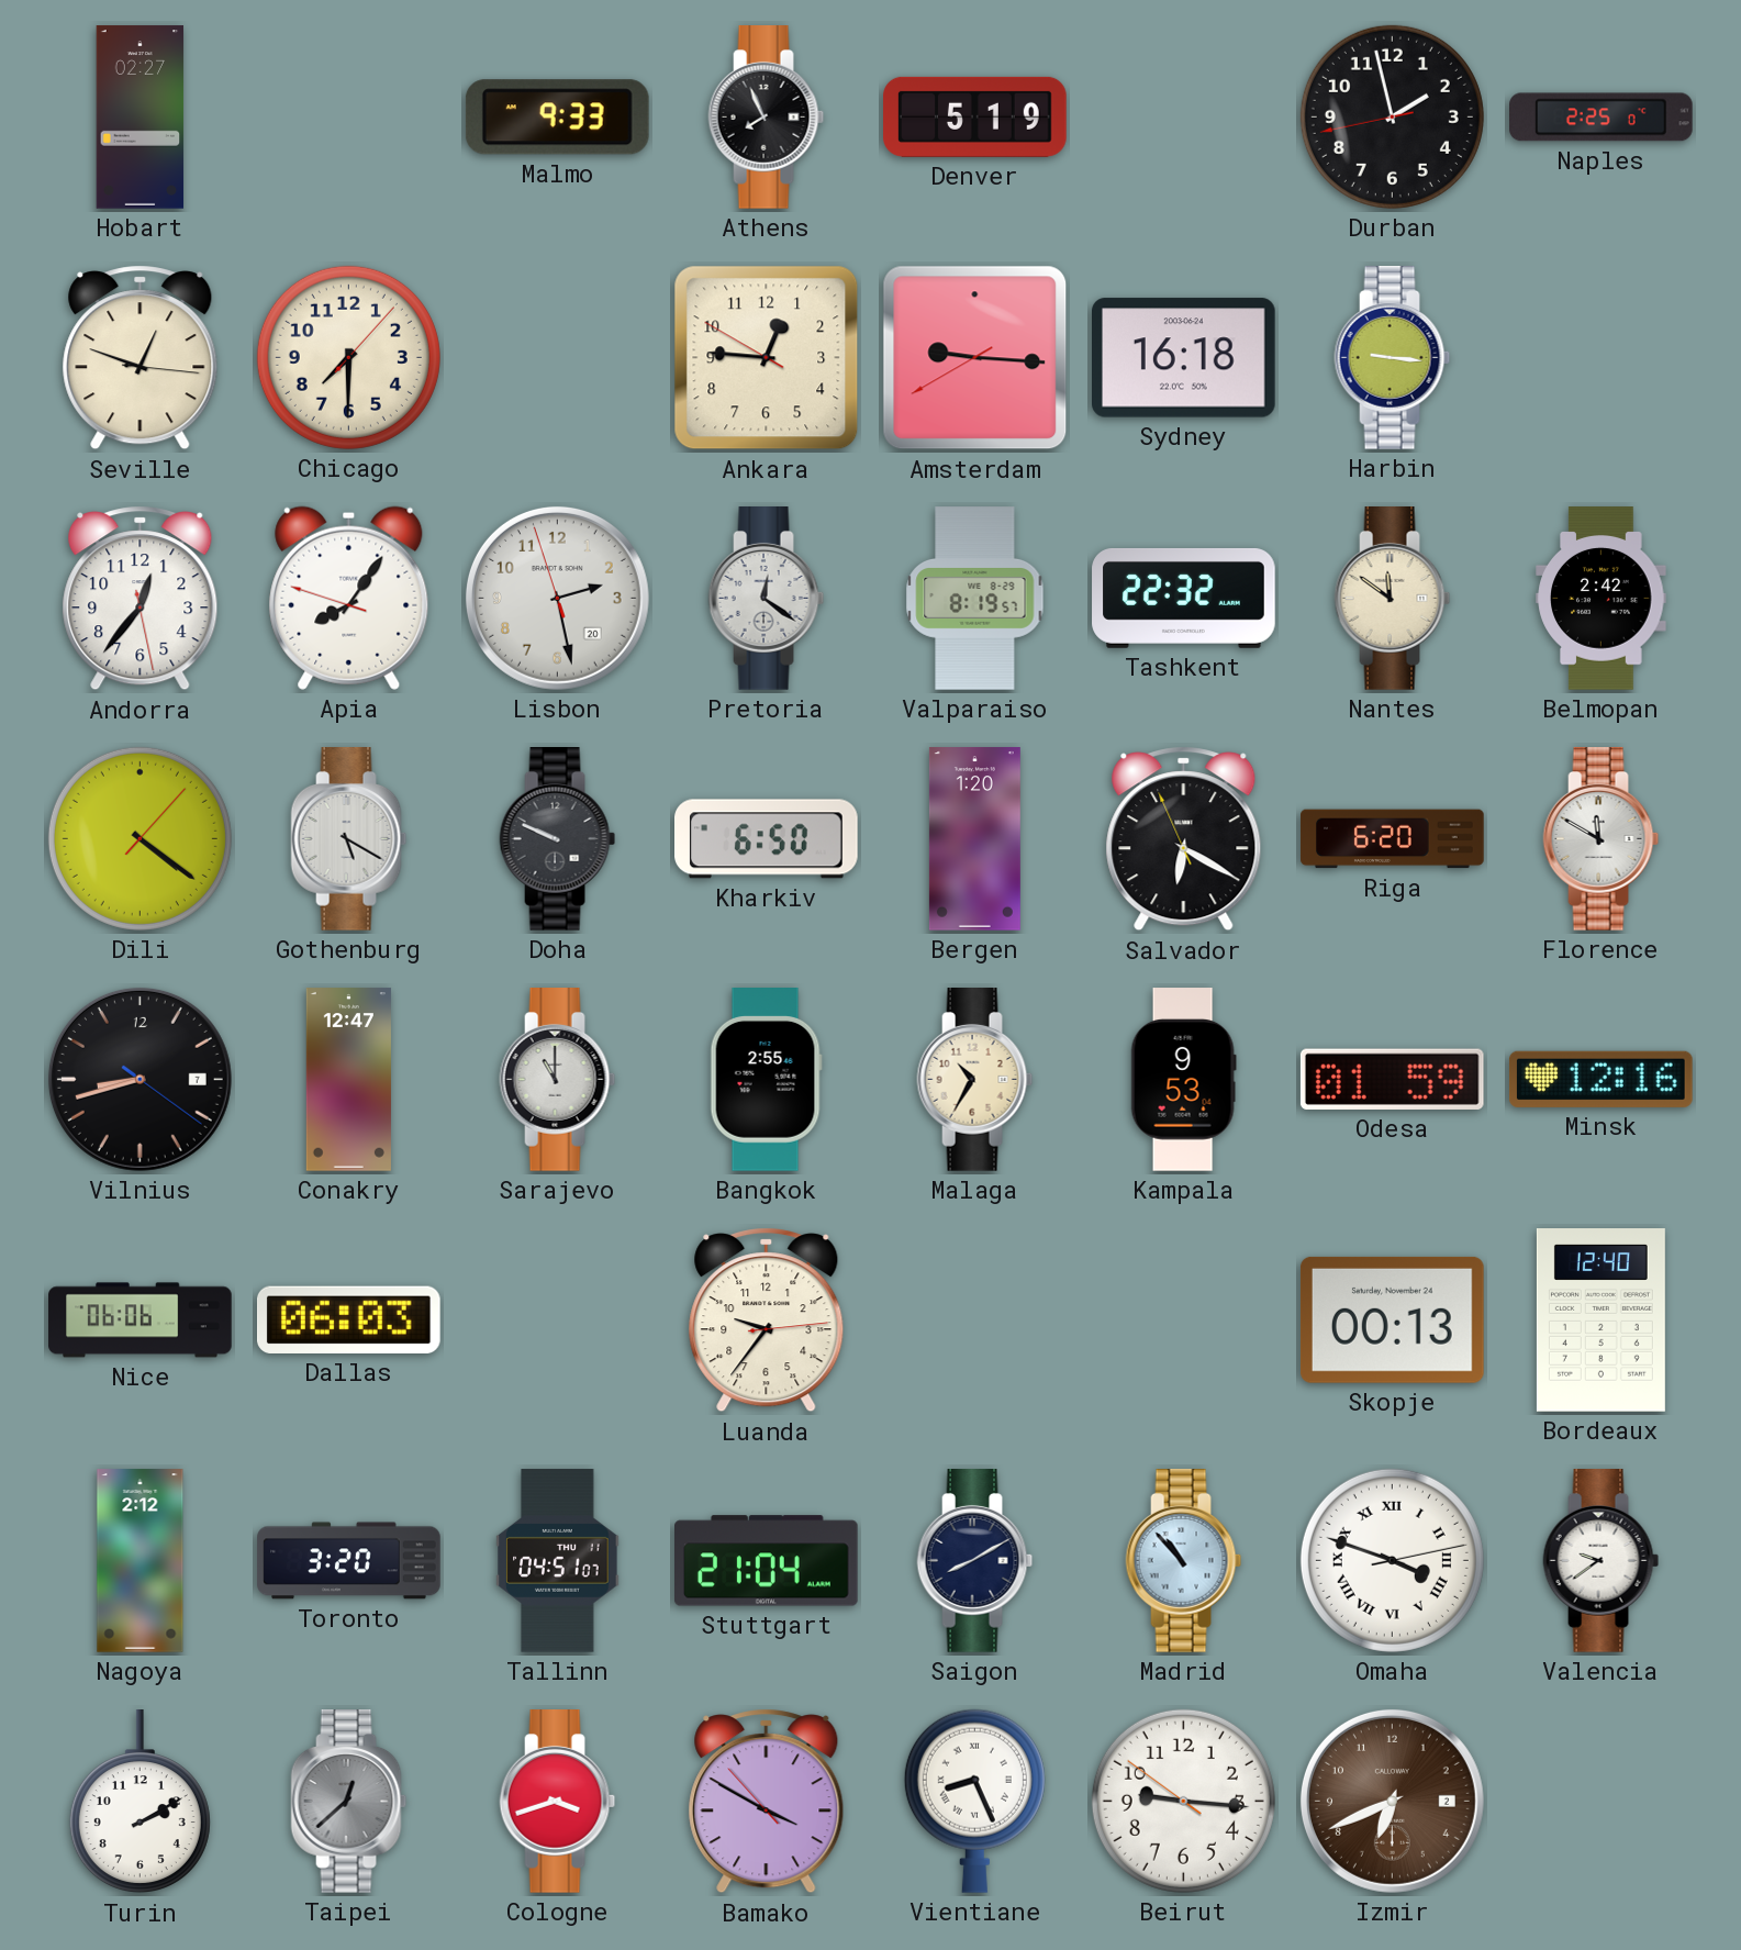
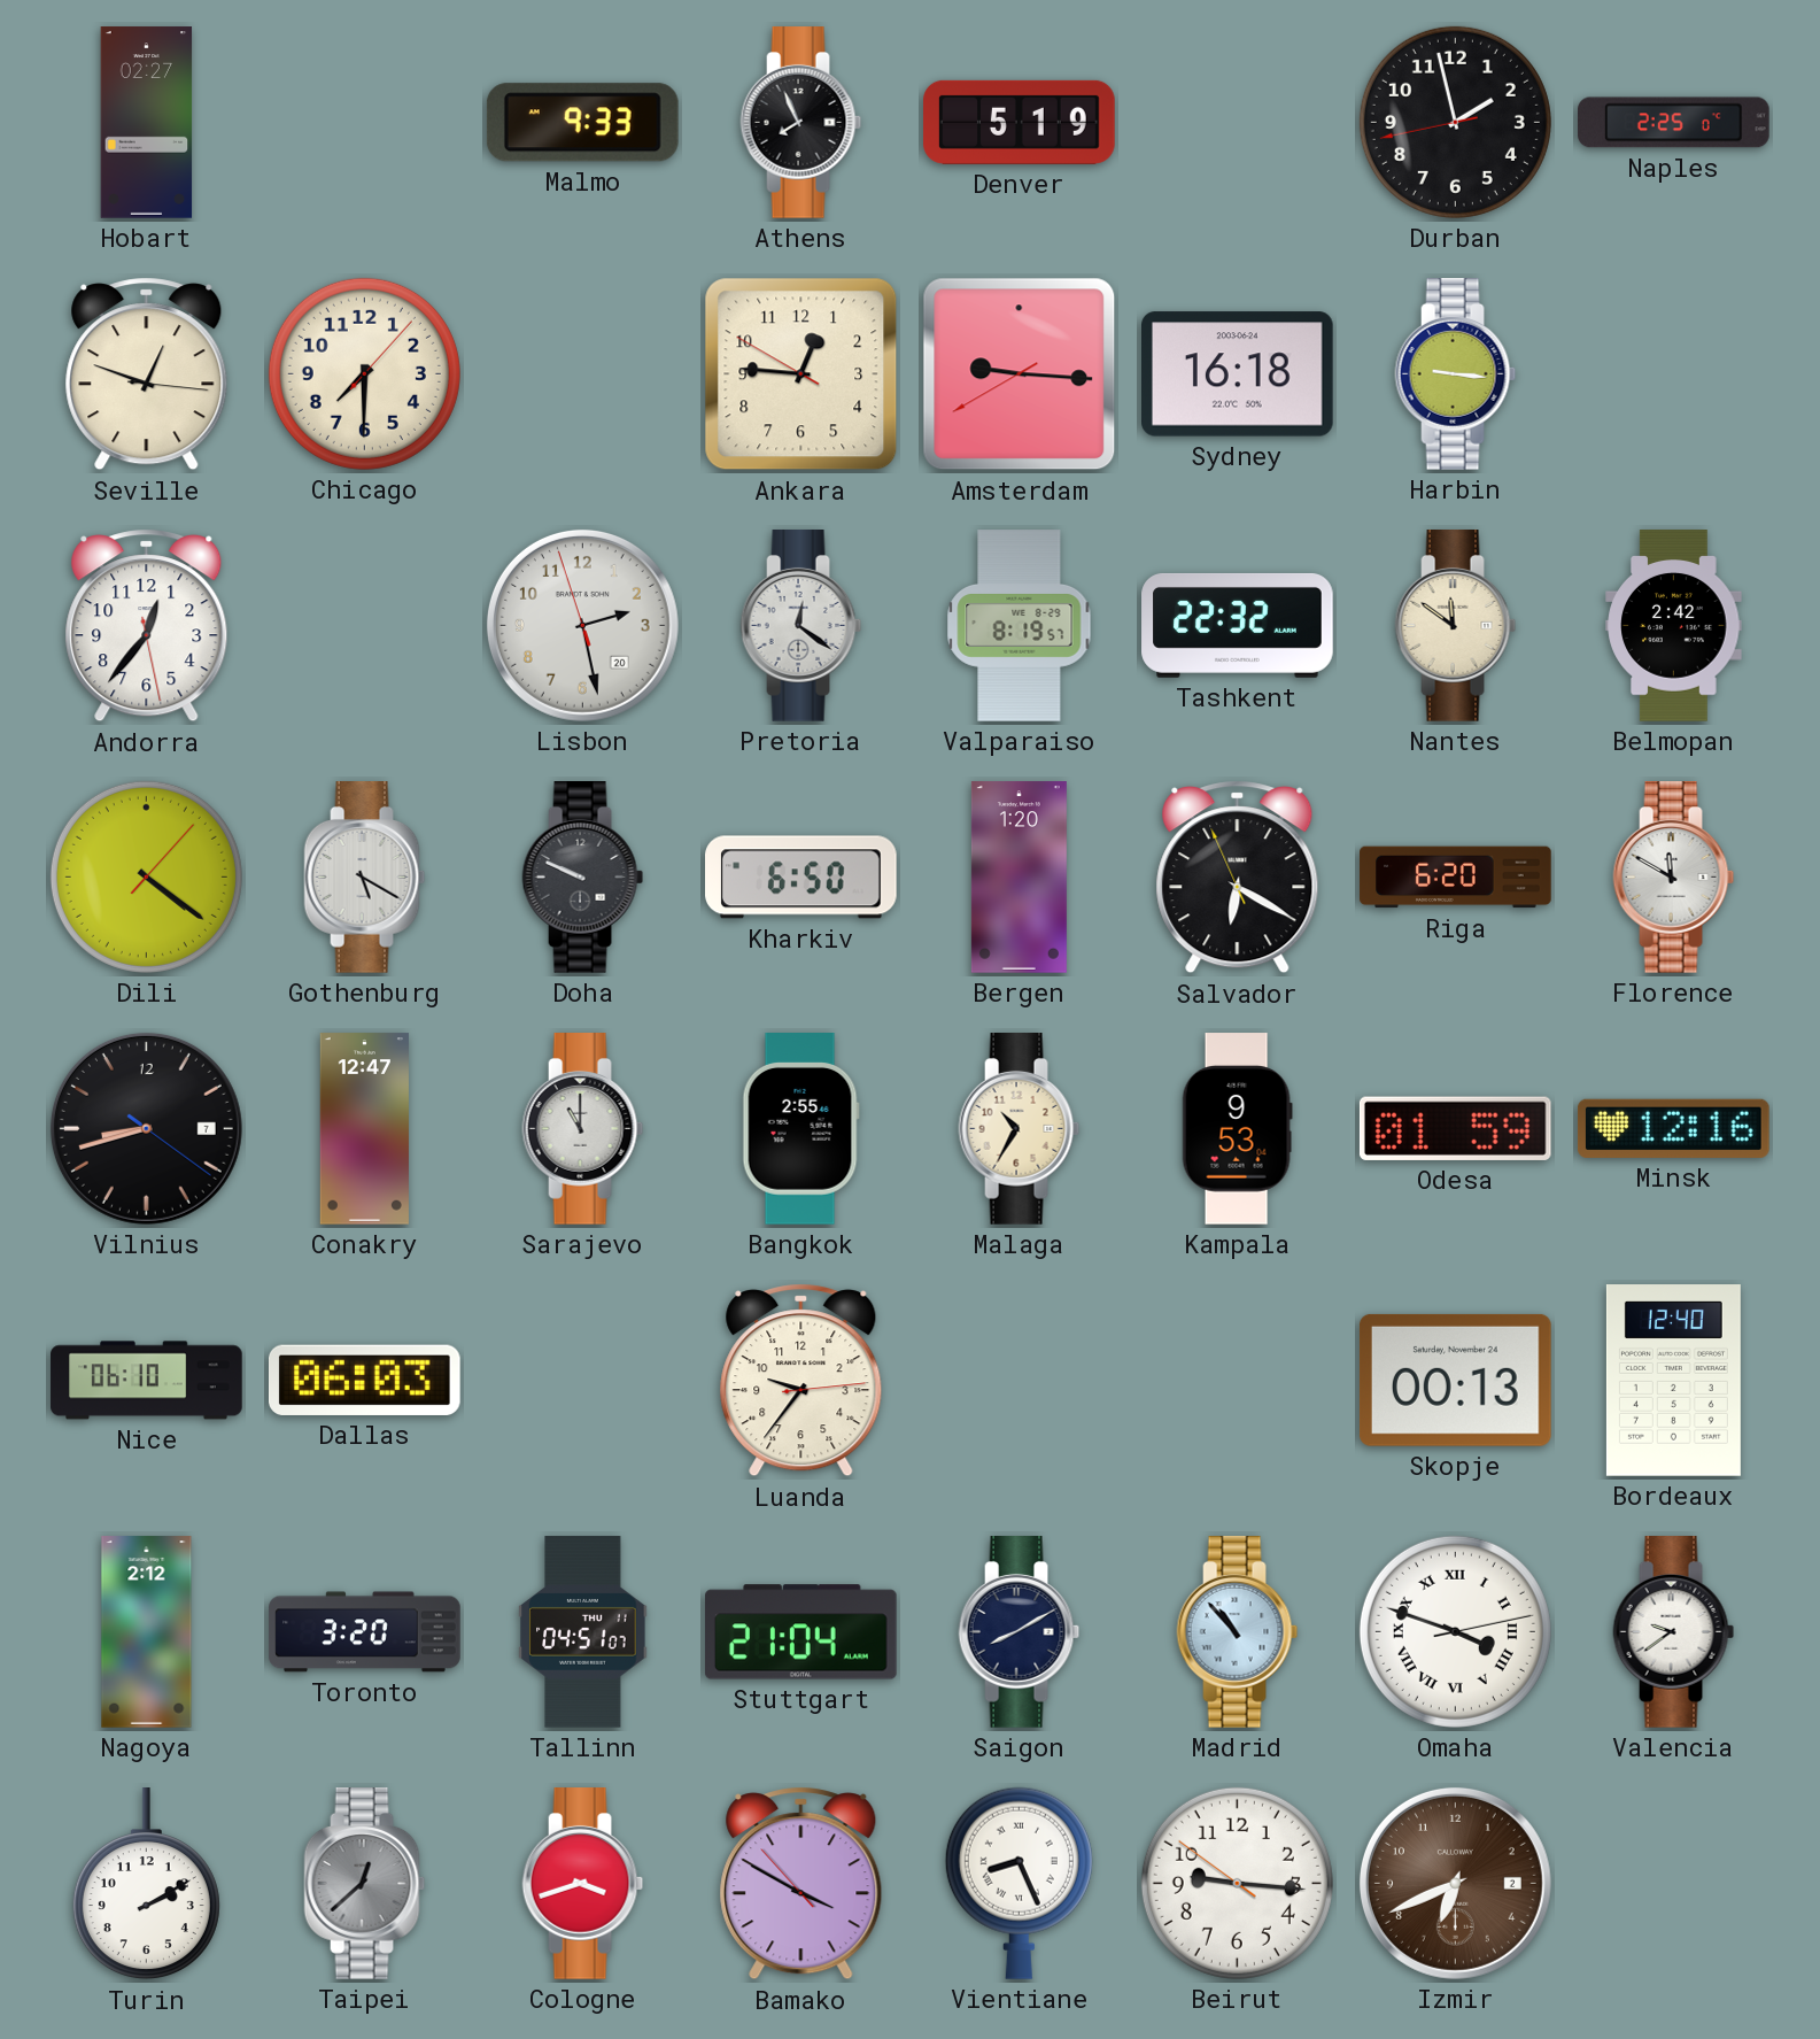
Apia: 8:05 -> none
Nice: 06:06 -> 06:10
